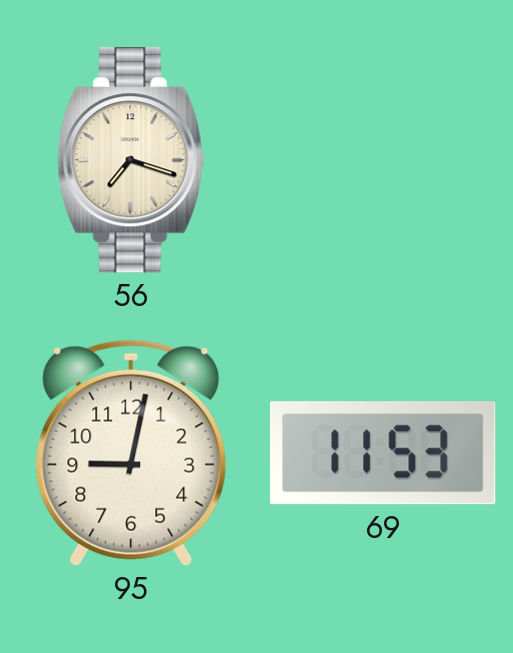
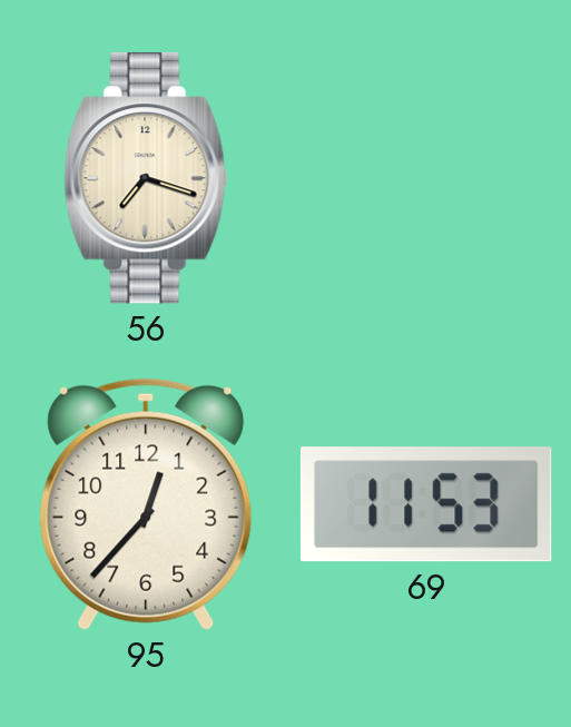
95: 9:02 -> 12:37
